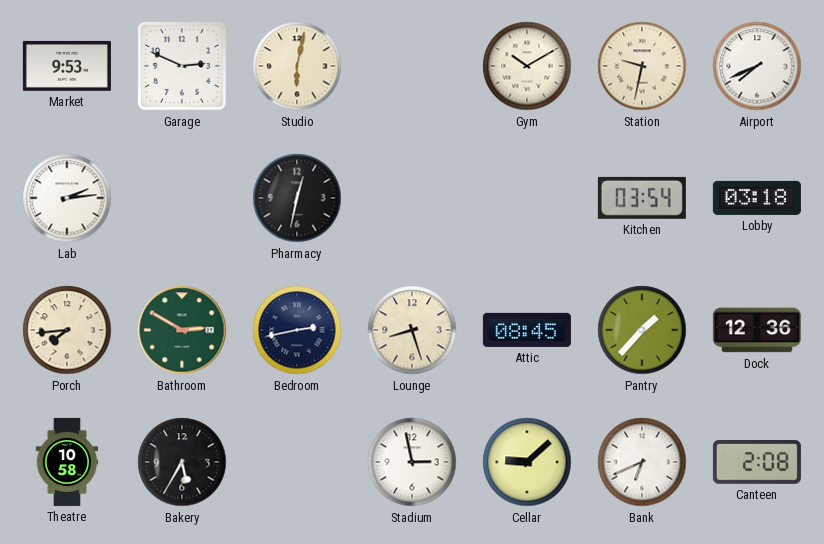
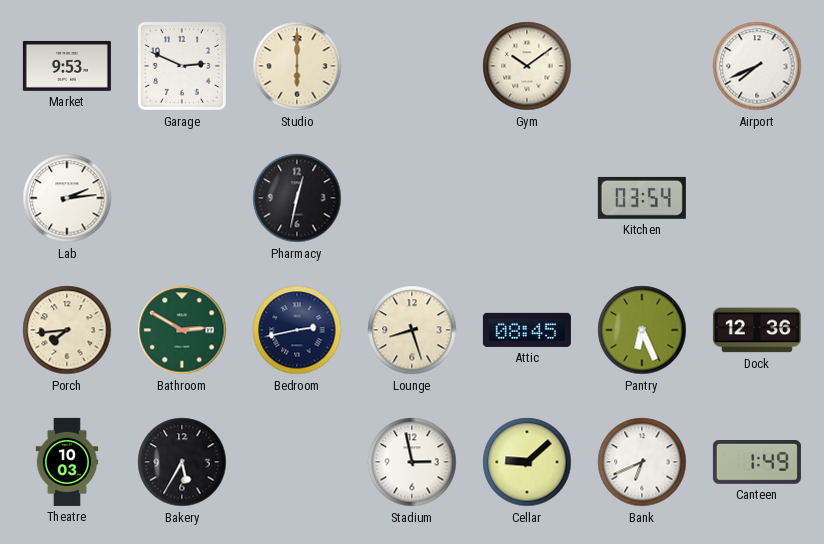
Studio: 6:02 -> 6:00
Gym: 10:10 -> 10:09
Station: 9:32 -> none
Lobby: 03:18 -> none
Pantry: 1:37 -> 6:26
Theatre: 10:58 -> 10:03
Canteen: 2:08 -> 1:49
